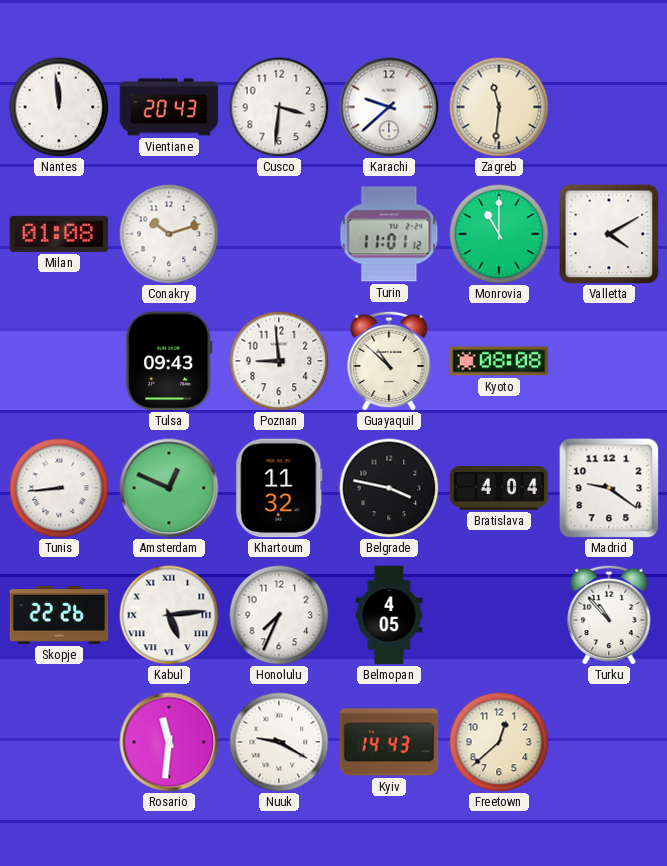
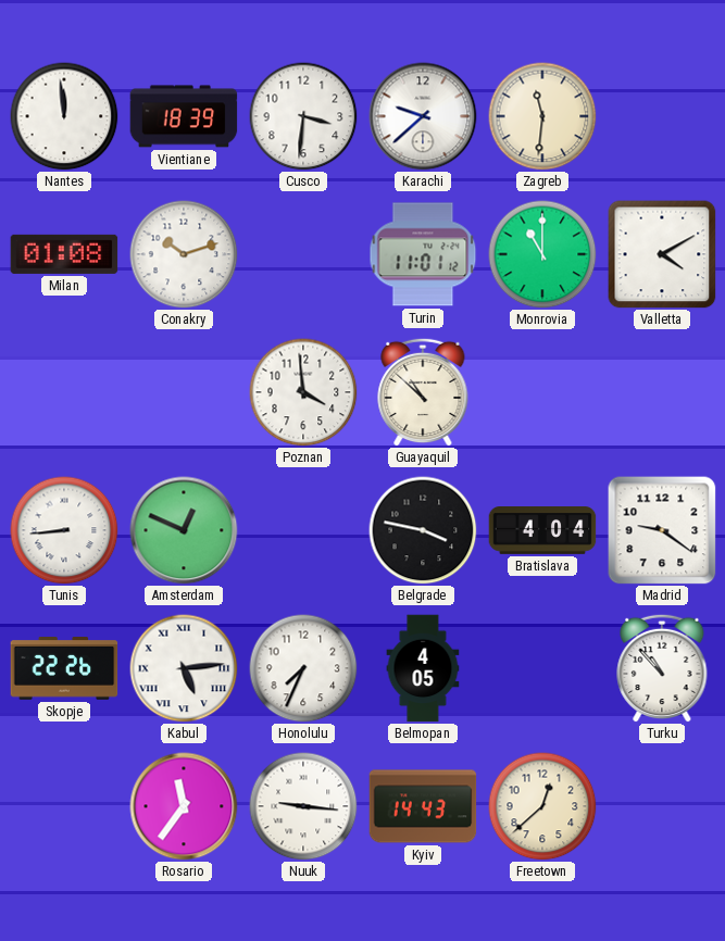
Vientiane: 20:43 -> 18:39
Tulsa: 09:43 -> none
Poznan: 8:59 -> 3:59
Kyoto: 08:08 -> none
Khartoum: 11:32 -> none
Rosario: 11:31 -> 11:36
Nuuk: 9:20 -> 9:16
